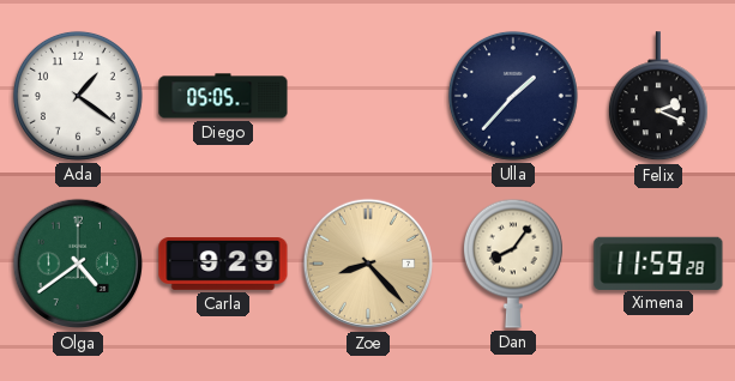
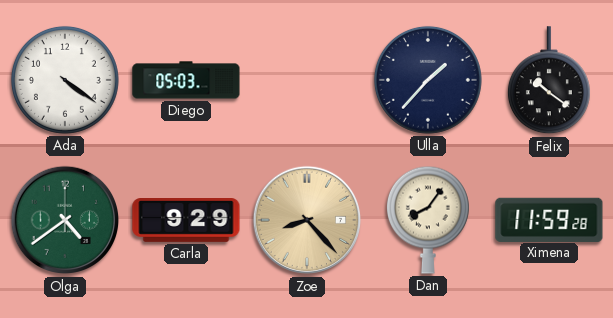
Ada: 1:21 -> 4:21
Diego: 05:05 -> 05:03
Felix: 2:19 -> 10:21
